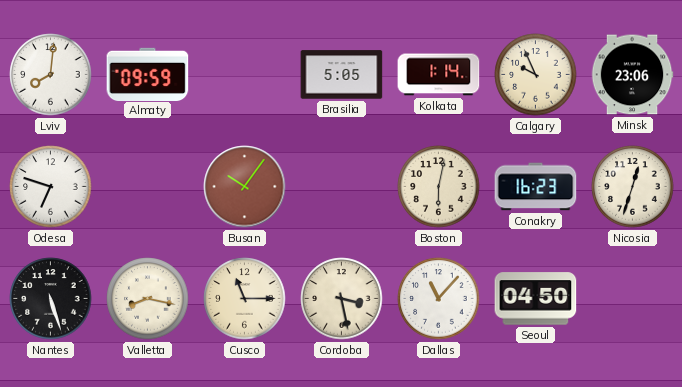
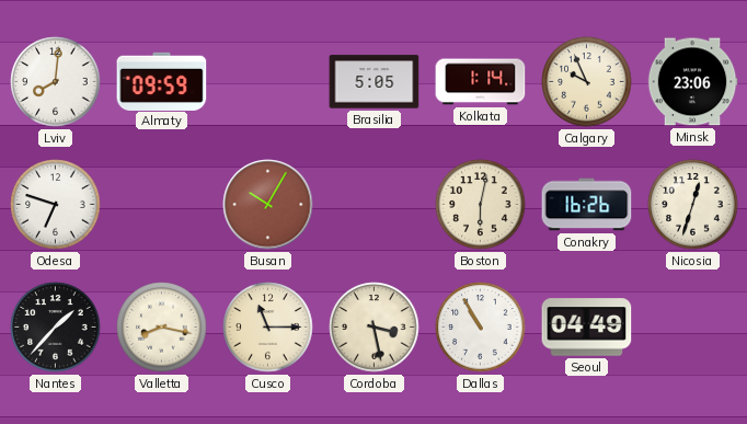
Busan: 10:06 -> 10:05
Conakry: 16:23 -> 16:26
Nantes: 5:27 -> 1:37
Dallas: 11:07 -> 10:55
Seoul: 04:50 -> 04:49
